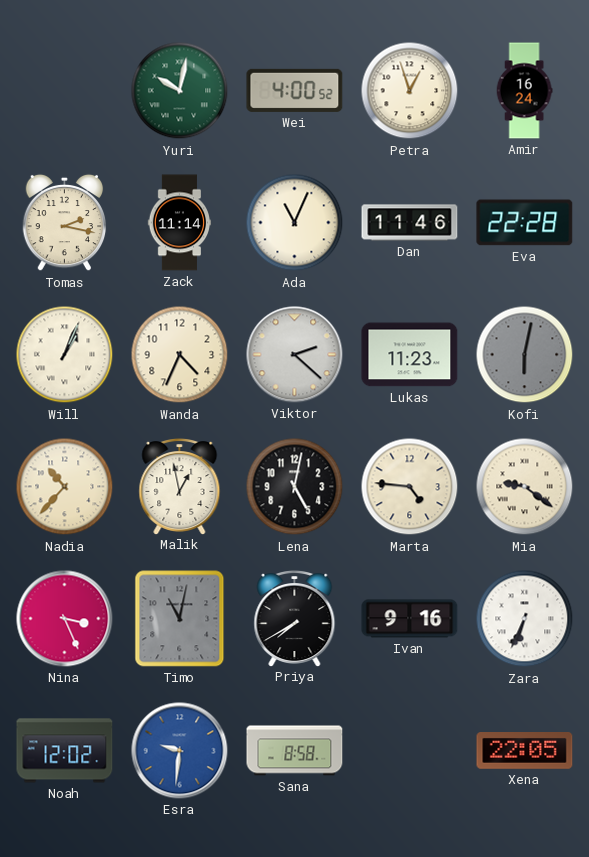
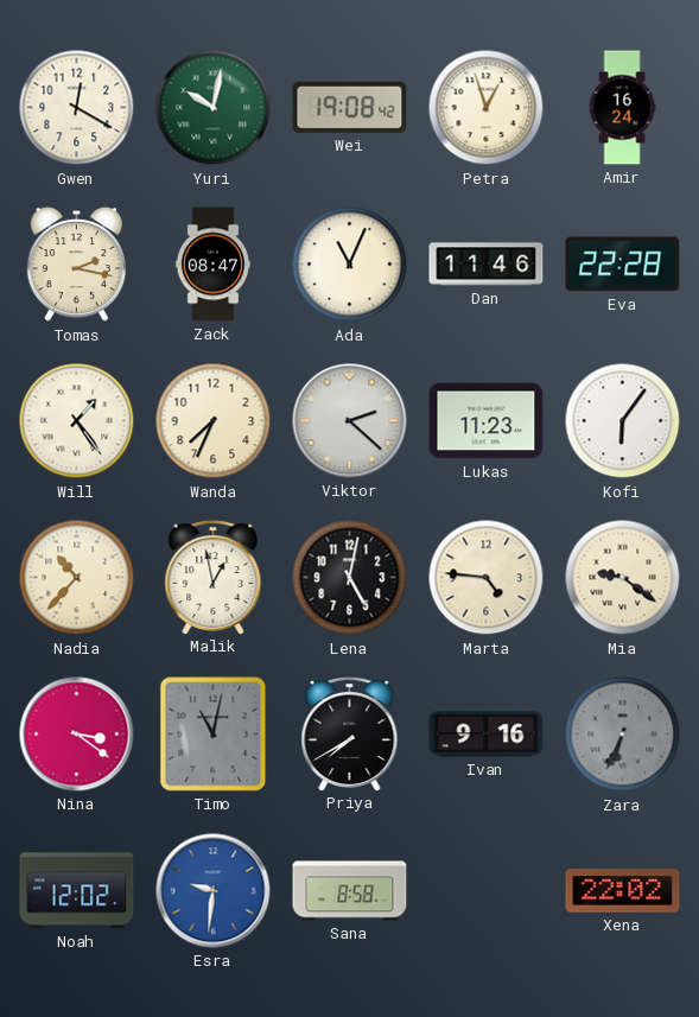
Gwen: none -> 12:20
Wei: 4:00 -> 19:08
Zack: 11:14 -> 08:47
Will: 1:04 -> 1:24
Wanda: 4:34 -> 7:34
Kofi: 6:02 -> 6:06
Kofi dial: grey -> white
Nina: 3:26 -> 3:21
Zara dial: white -> grey
Xena: 22:05 -> 22:02
